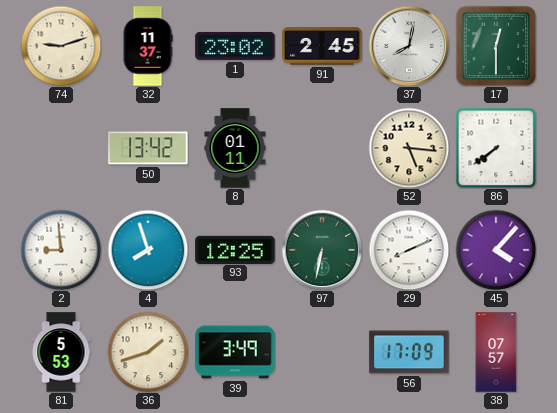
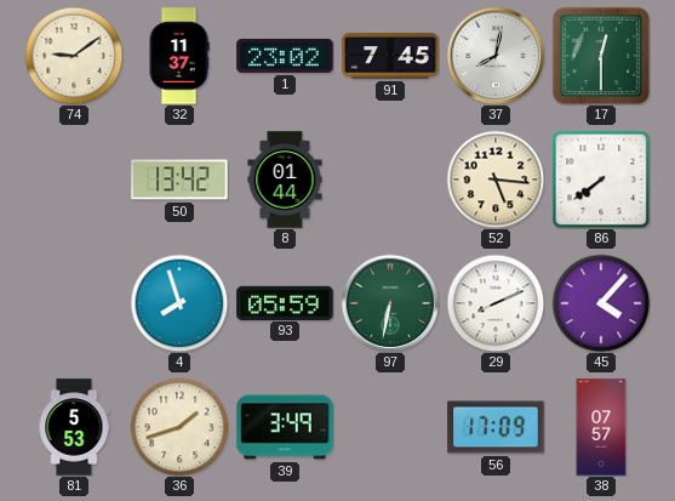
74: 9:12 -> 9:09
91: 2:45 -> 7:45
8: 01:11 -> 01:44
2: 8:59 -> none
93: 12:25 -> 05:59
